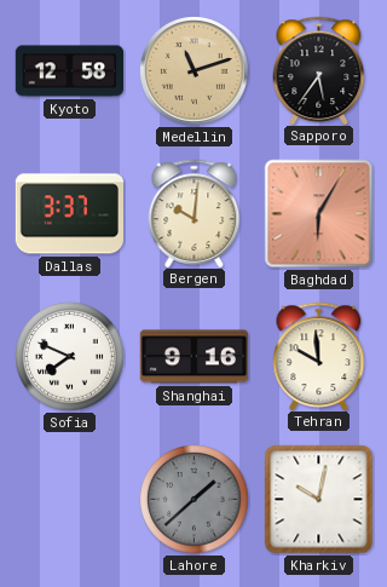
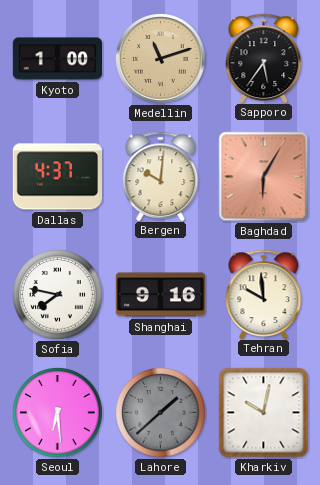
Kyoto: 12:58 -> 1:00
Dallas: 3:37 -> 4:37
Sofia: 7:49 -> 7:47
Seoul: none -> 6:29
